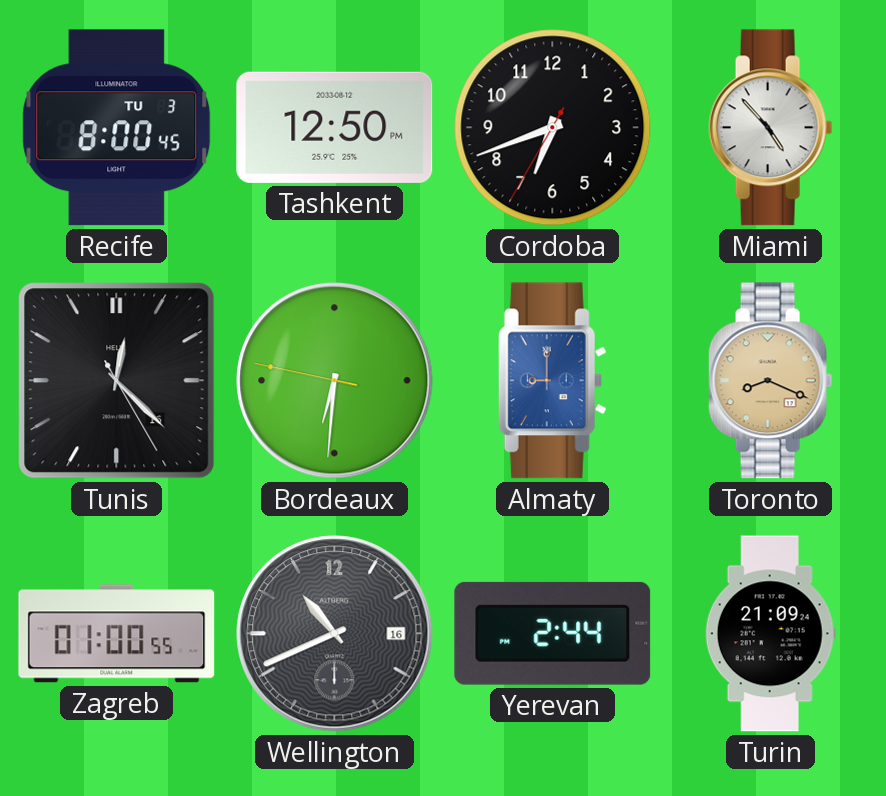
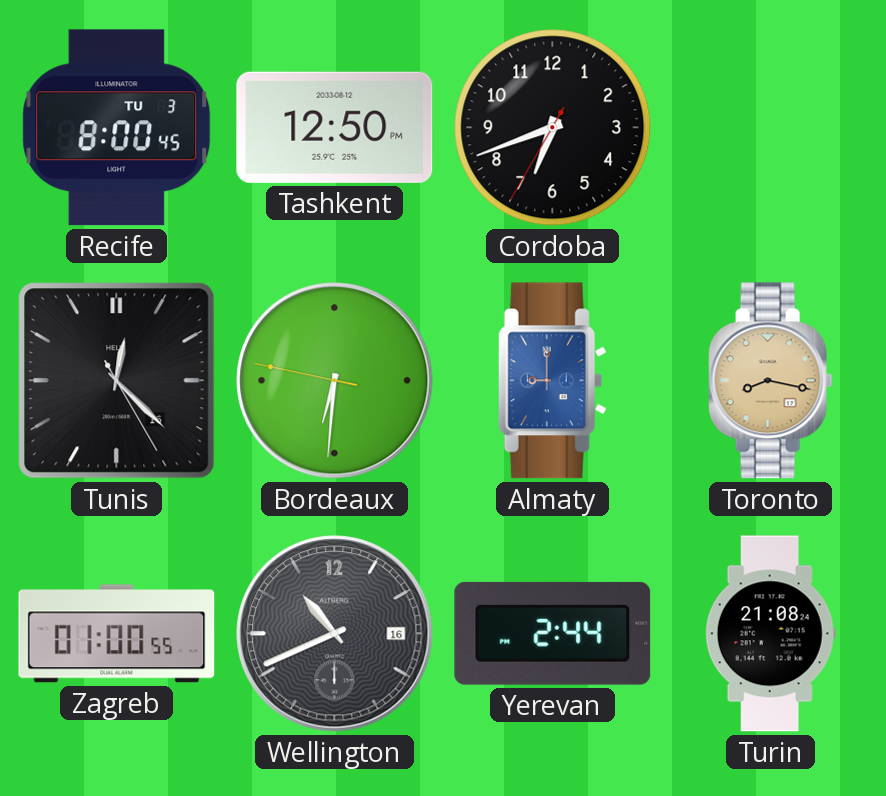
Miami: 4:53 -> none
Toronto: 8:19 -> 8:17
Turin: 21:09 -> 21:08
